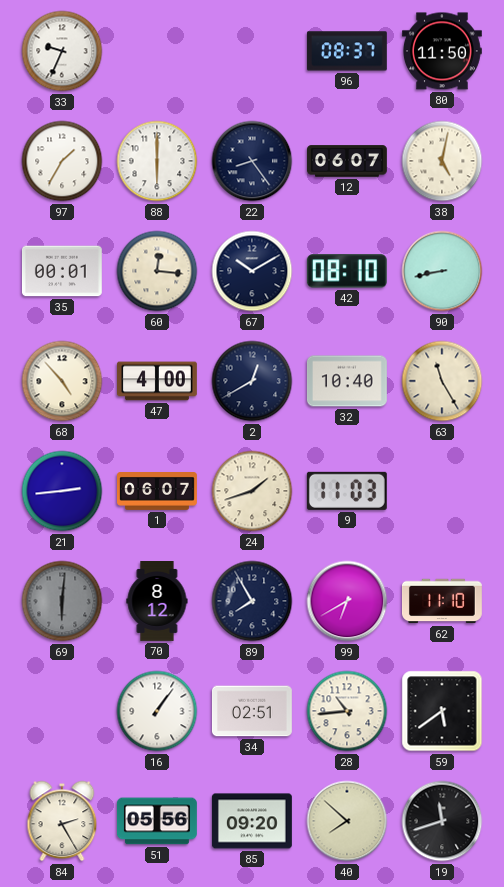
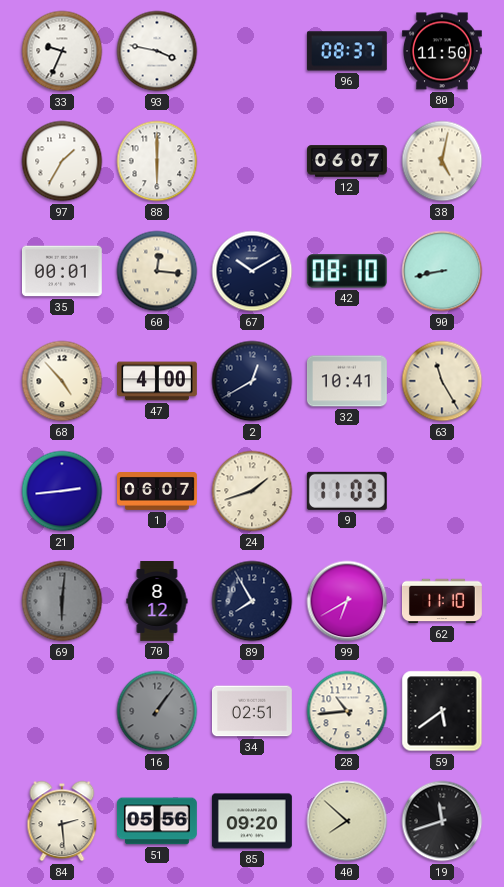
93: none -> 3:47
22: 8:24 -> none
32: 10:40 -> 10:41
16 dial: white -> grey
84: 2:25 -> 2:29
